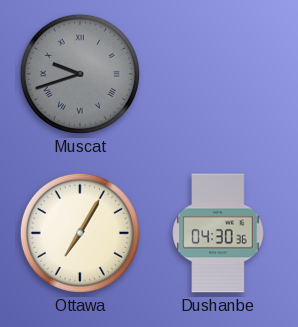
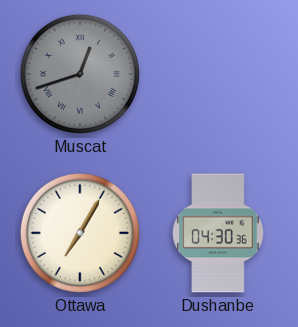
Muscat: 9:42 -> 12:42
